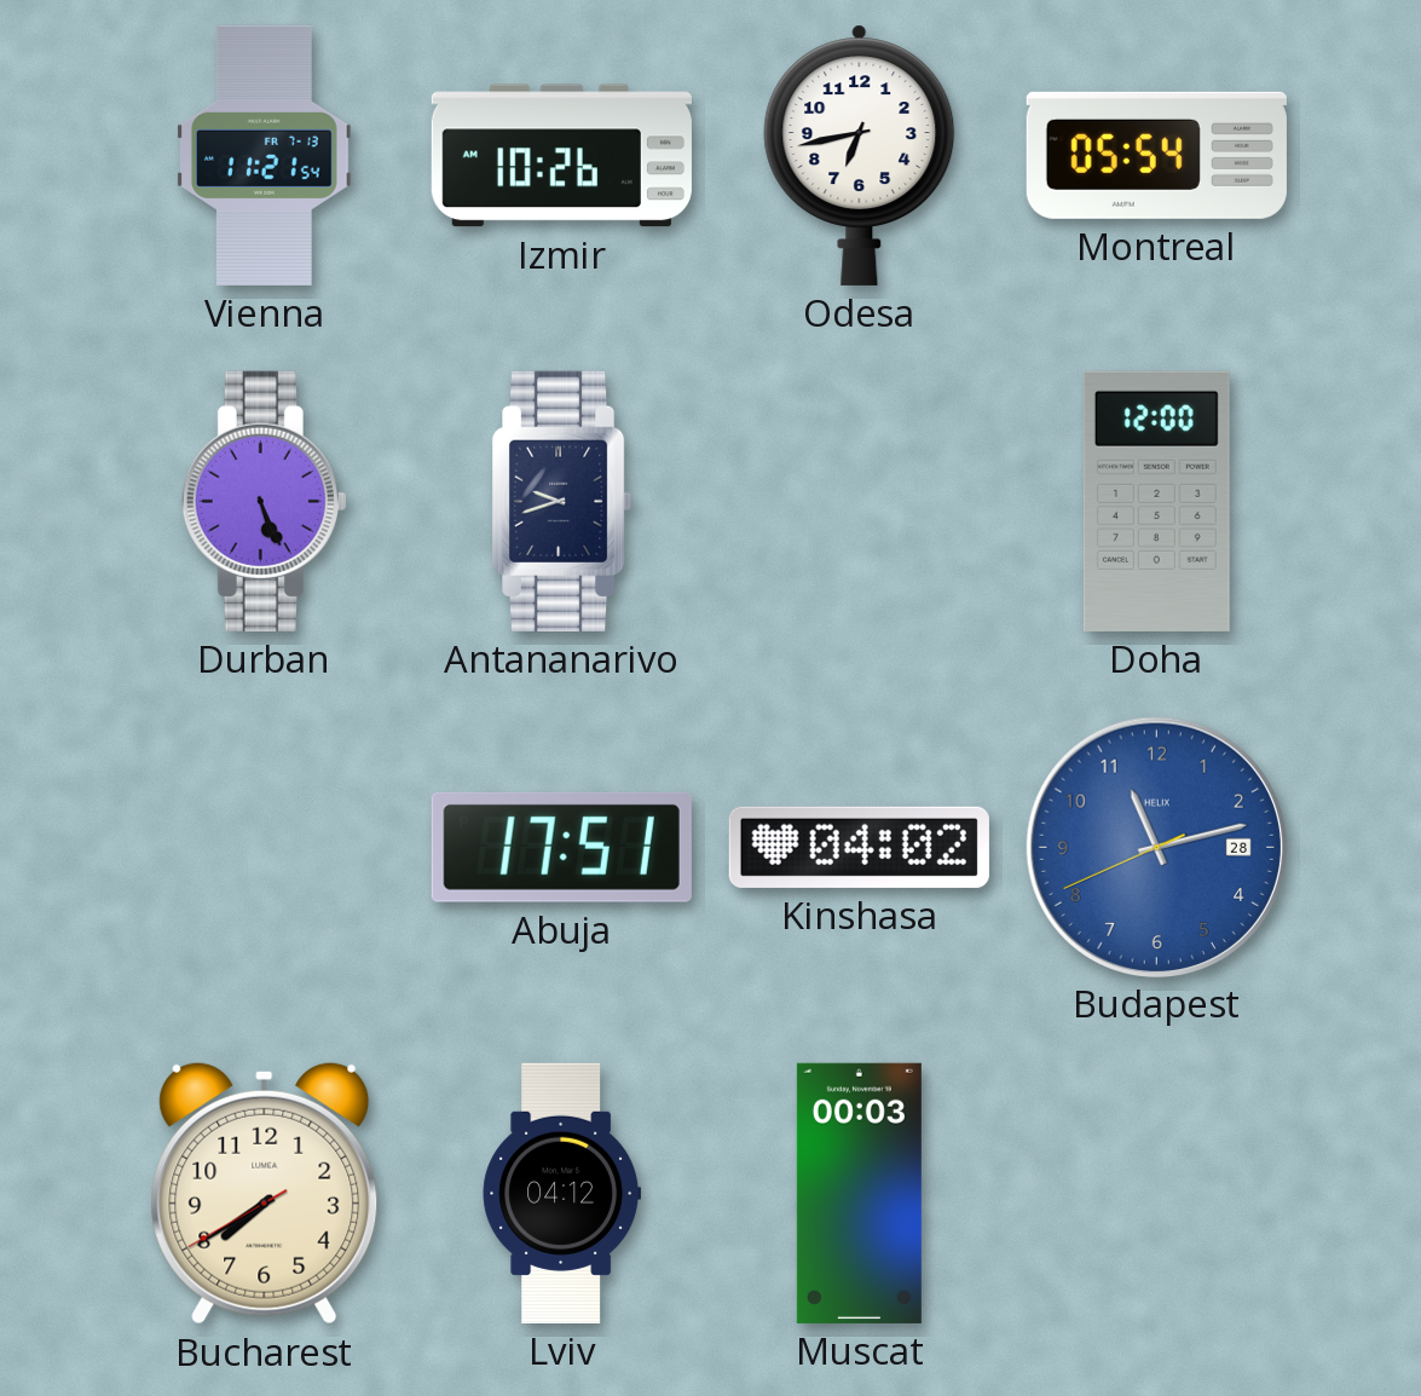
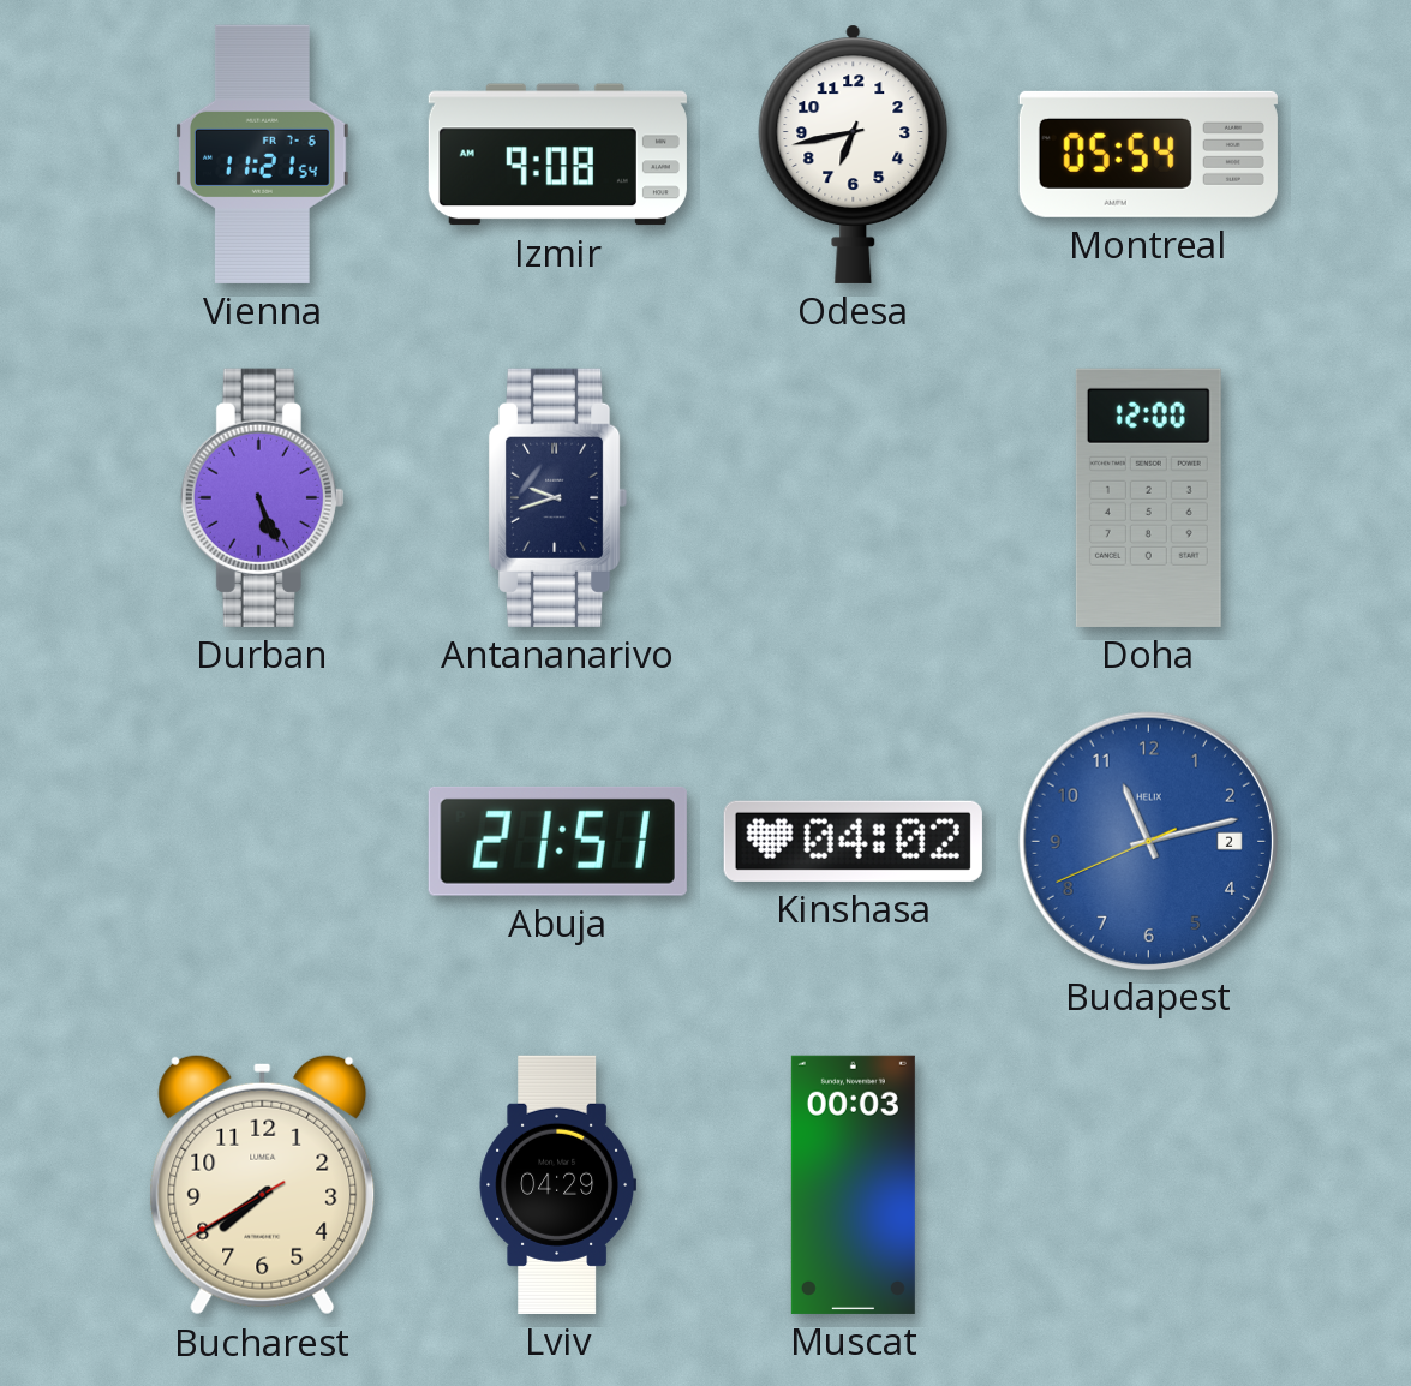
Vienna date: FR 7-13 -> FR 7-6
Izmir: 10:26 -> 9:08
Abuja: 17:51 -> 21:51
Budapest date: 28 -> 2
Lviv: 04:12 -> 04:29
